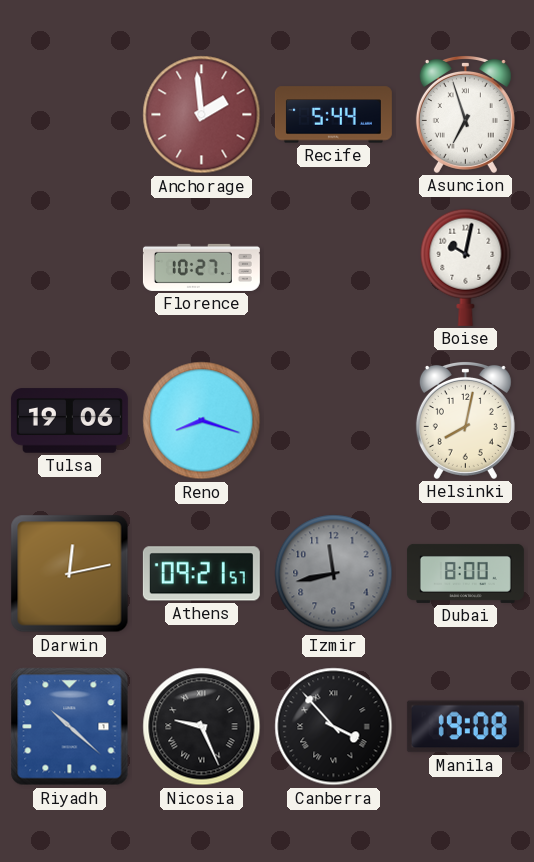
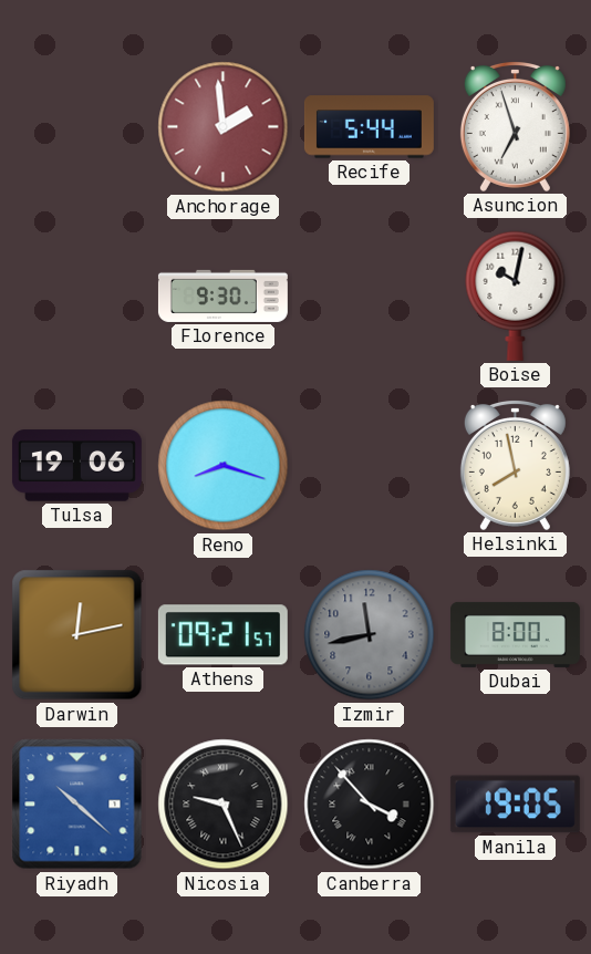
Florence: 10:27 -> 9:30
Helsinki: 8:02 -> 7:58
Manila: 19:08 -> 19:05
